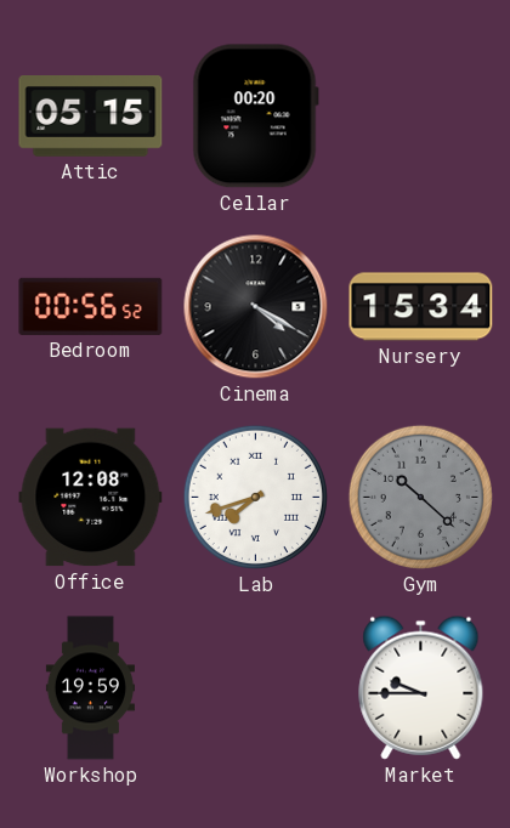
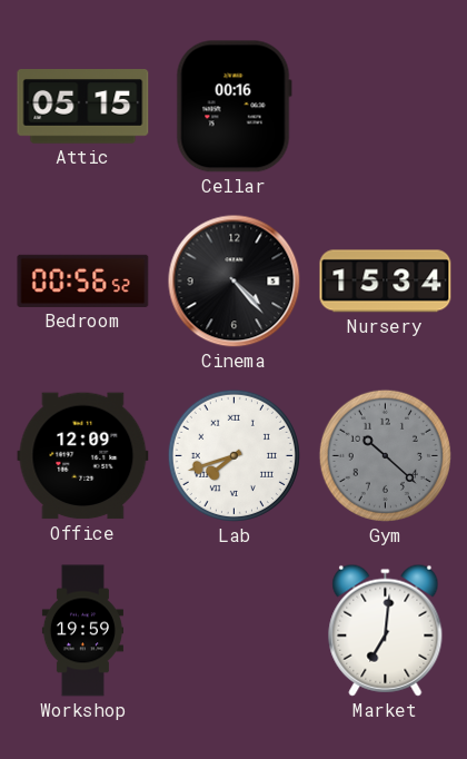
Cellar: 00:20 -> 00:16
Cinema: 4:20 -> 4:23
Office: 12:08 -> 12:09
Market: 9:45 -> 7:01
